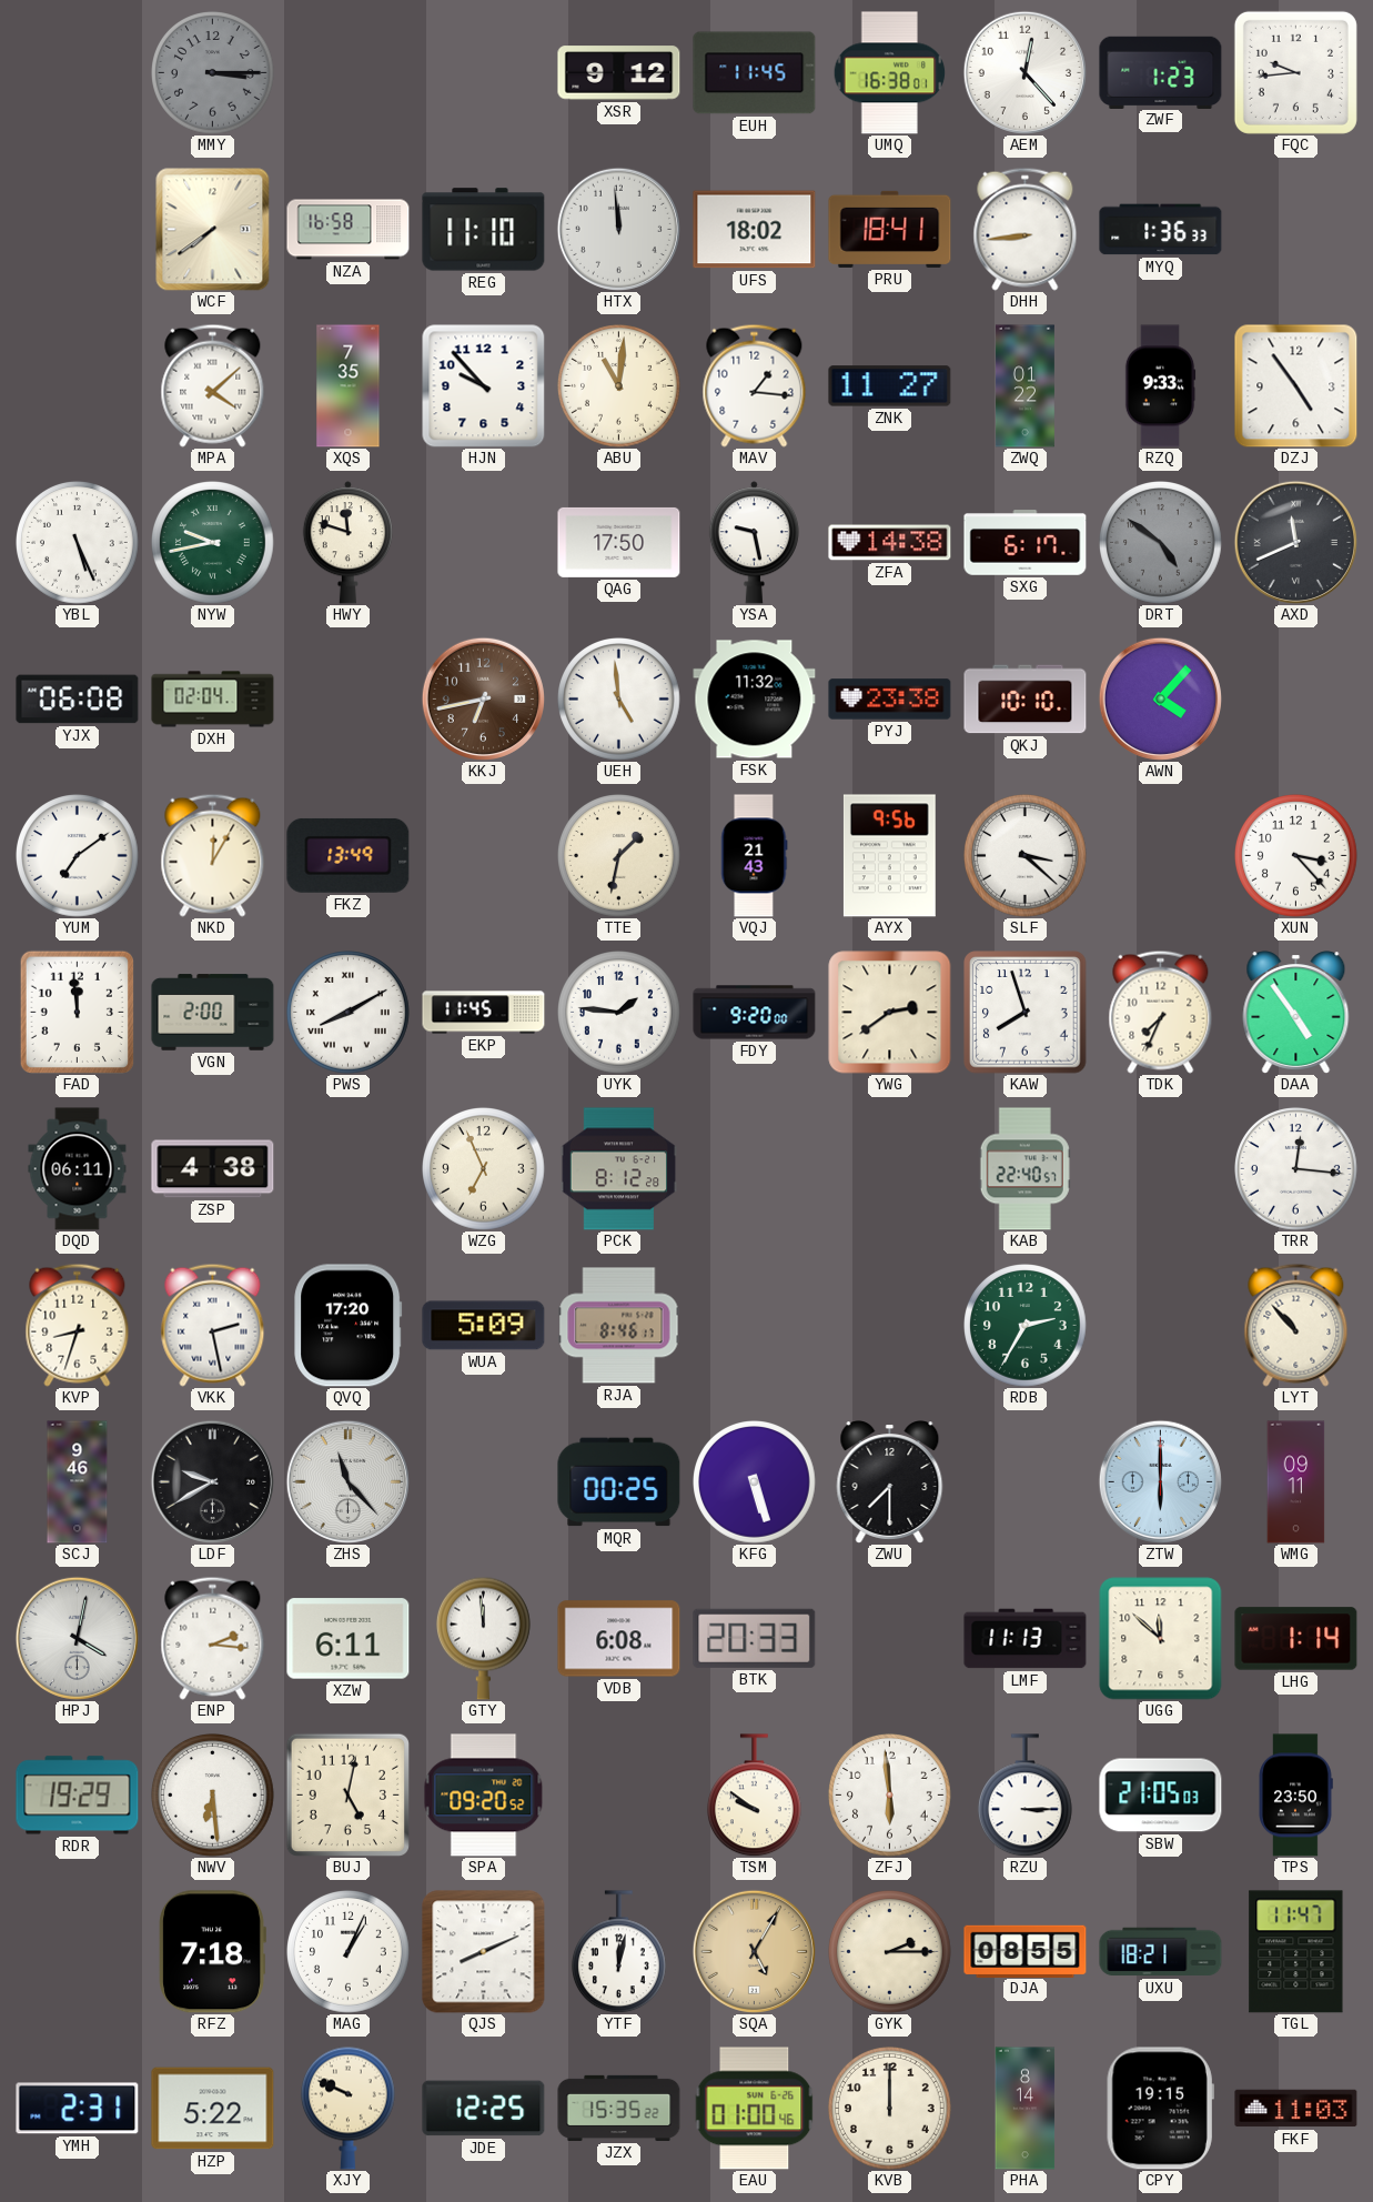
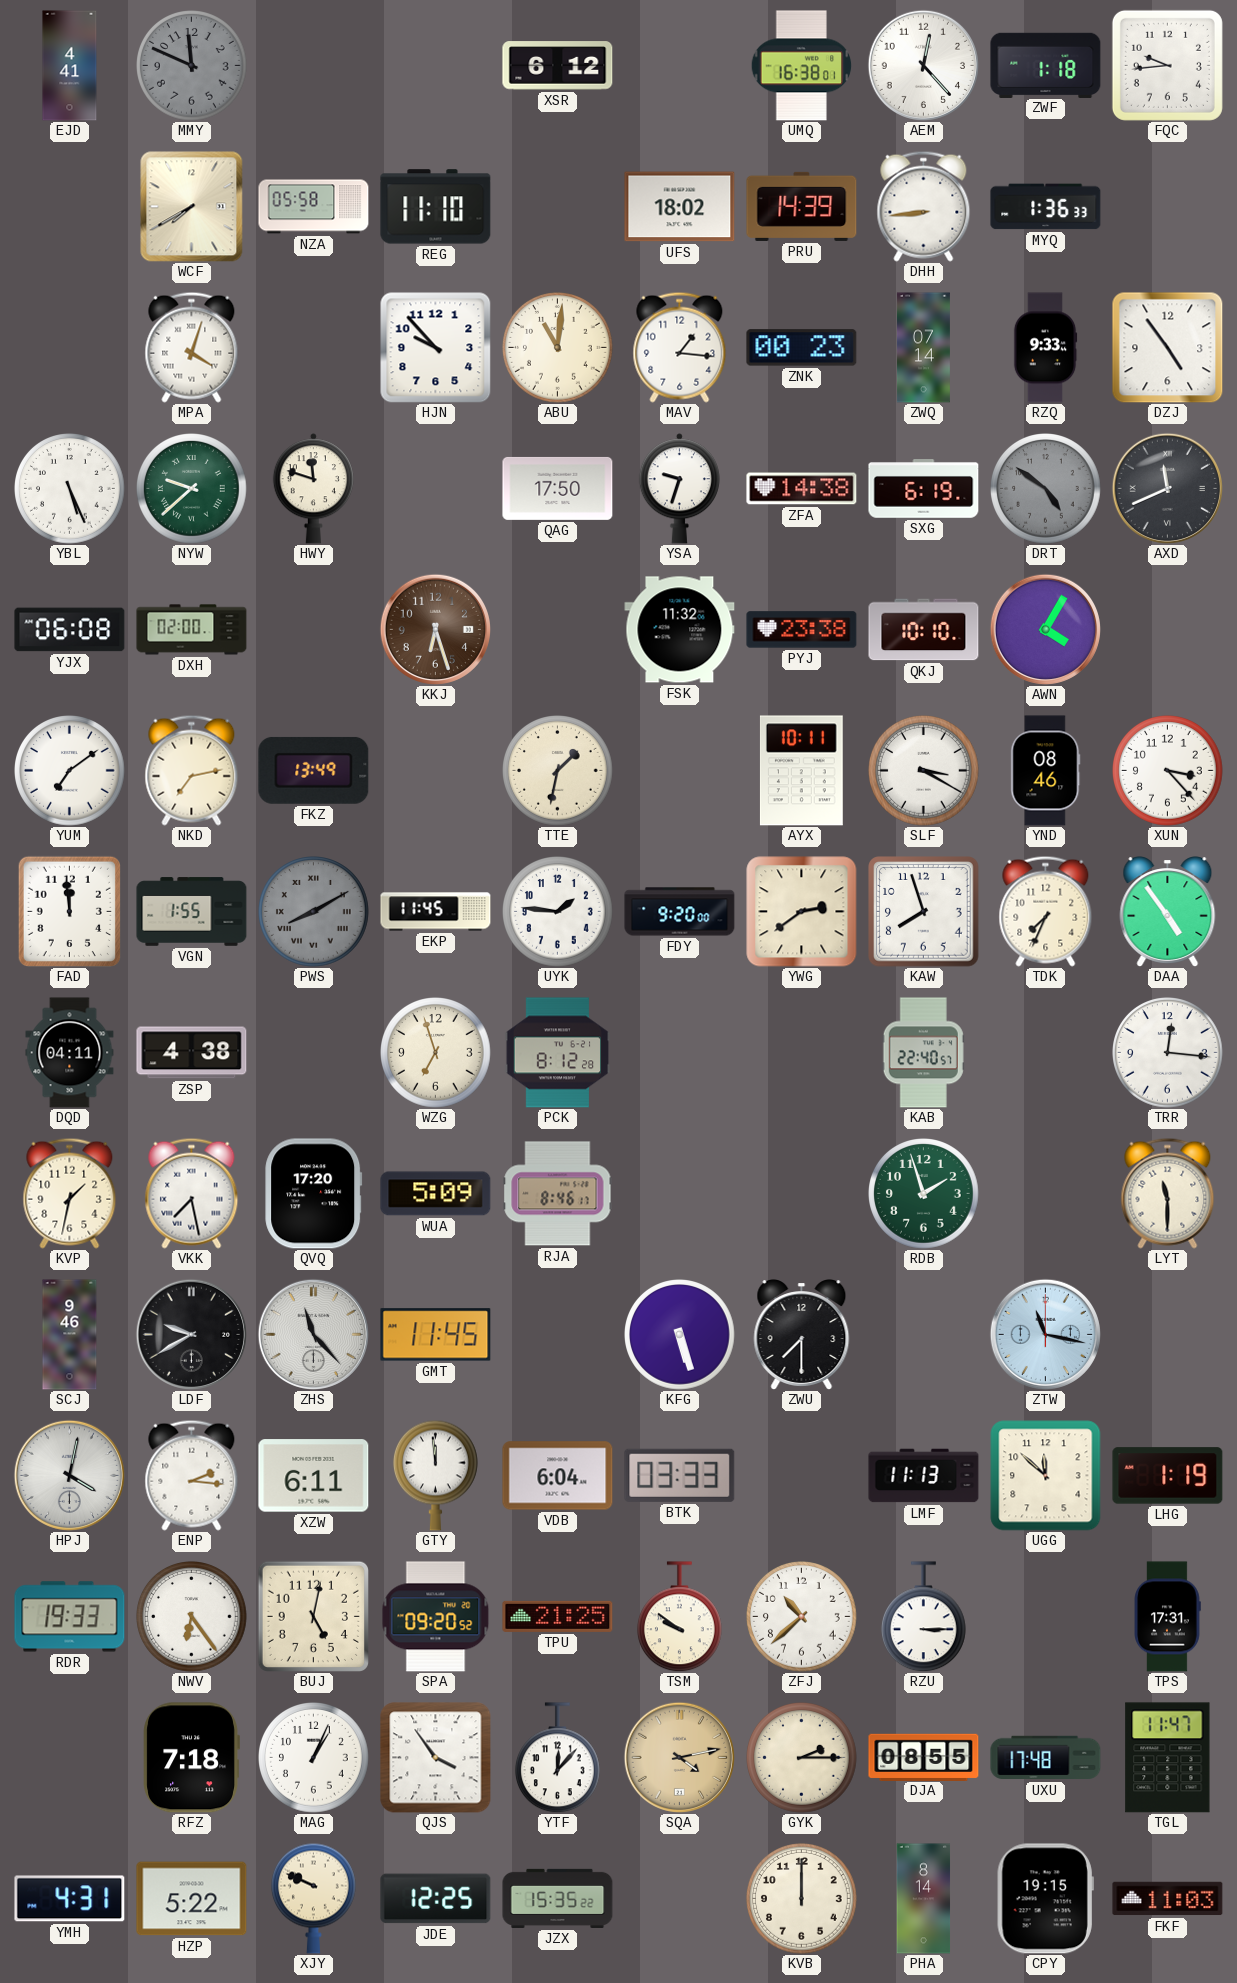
EJD: none -> 4:41
MMY: 3:15 -> 11:49
XSR: 9:12 -> 6:12
EUH: 11:45 -> none
ZWF: 1:23 -> 1:18
WCF: 7:39 -> 7:40
NZA: 16:58 -> 05:58
HTX: 11:59 -> none
PRU: 18:41 -> 14:39
MPA: 4:08 -> 4:03
XQS: 7:35 -> none
ZNK: 11:27 -> 00:23
ZWQ: 01:22 -> 07:14
NYW: 9:43 -> 9:38
YSA: 9:28 -> 9:33
SXG: 6:17 -> 6:19
DXH: 02:04 -> 02:00
KKJ: 6:43 -> 6:27
UEH: 4:59 -> none
AWN: 4:07 -> 4:05
NKD: 12:05 -> 7:13
VQJ: 21:43 -> none
AYX: 9:56 -> 10:11
SLF: 3:22 -> 3:20
YND: none -> 08:46
VGN: 2:00 -> 1:55
PWS dial: white -> grey
DQD: 06:11 -> 04:11
WZG: 6:56 -> 6:57
KVP: 8:33 -> 1:32
VKK: 2:28 -> 7:28
RDB: 2:35 -> 1:57
LYT: 10:53 -> 11:30
GMT: none -> 11:45
MQR: 00:25 -> none
ZTW: 6:00 -> 11:17
WMG: 09:11 -> none
VDB: 6:08 -> 6:04
BTK: 20:33 -> 03:33
LHG: 1:14 -> 1:19
RDR: 19:29 -> 19:33
NWV: 6:29 -> 6:24
TPU: none -> 21:25
ZFJ: 5:59 -> 10:38
SBW: 21:05 -> none
TPS: 23:50 -> 17:31
QJS: 8:11 -> 3:54
YTF: 12:02 -> 12:07
SQA: 5:05 -> 4:13
UXU: 18:21 -> 17:48
YMH: 2:31 -> 4:31
EAU: 01:00 -> none
